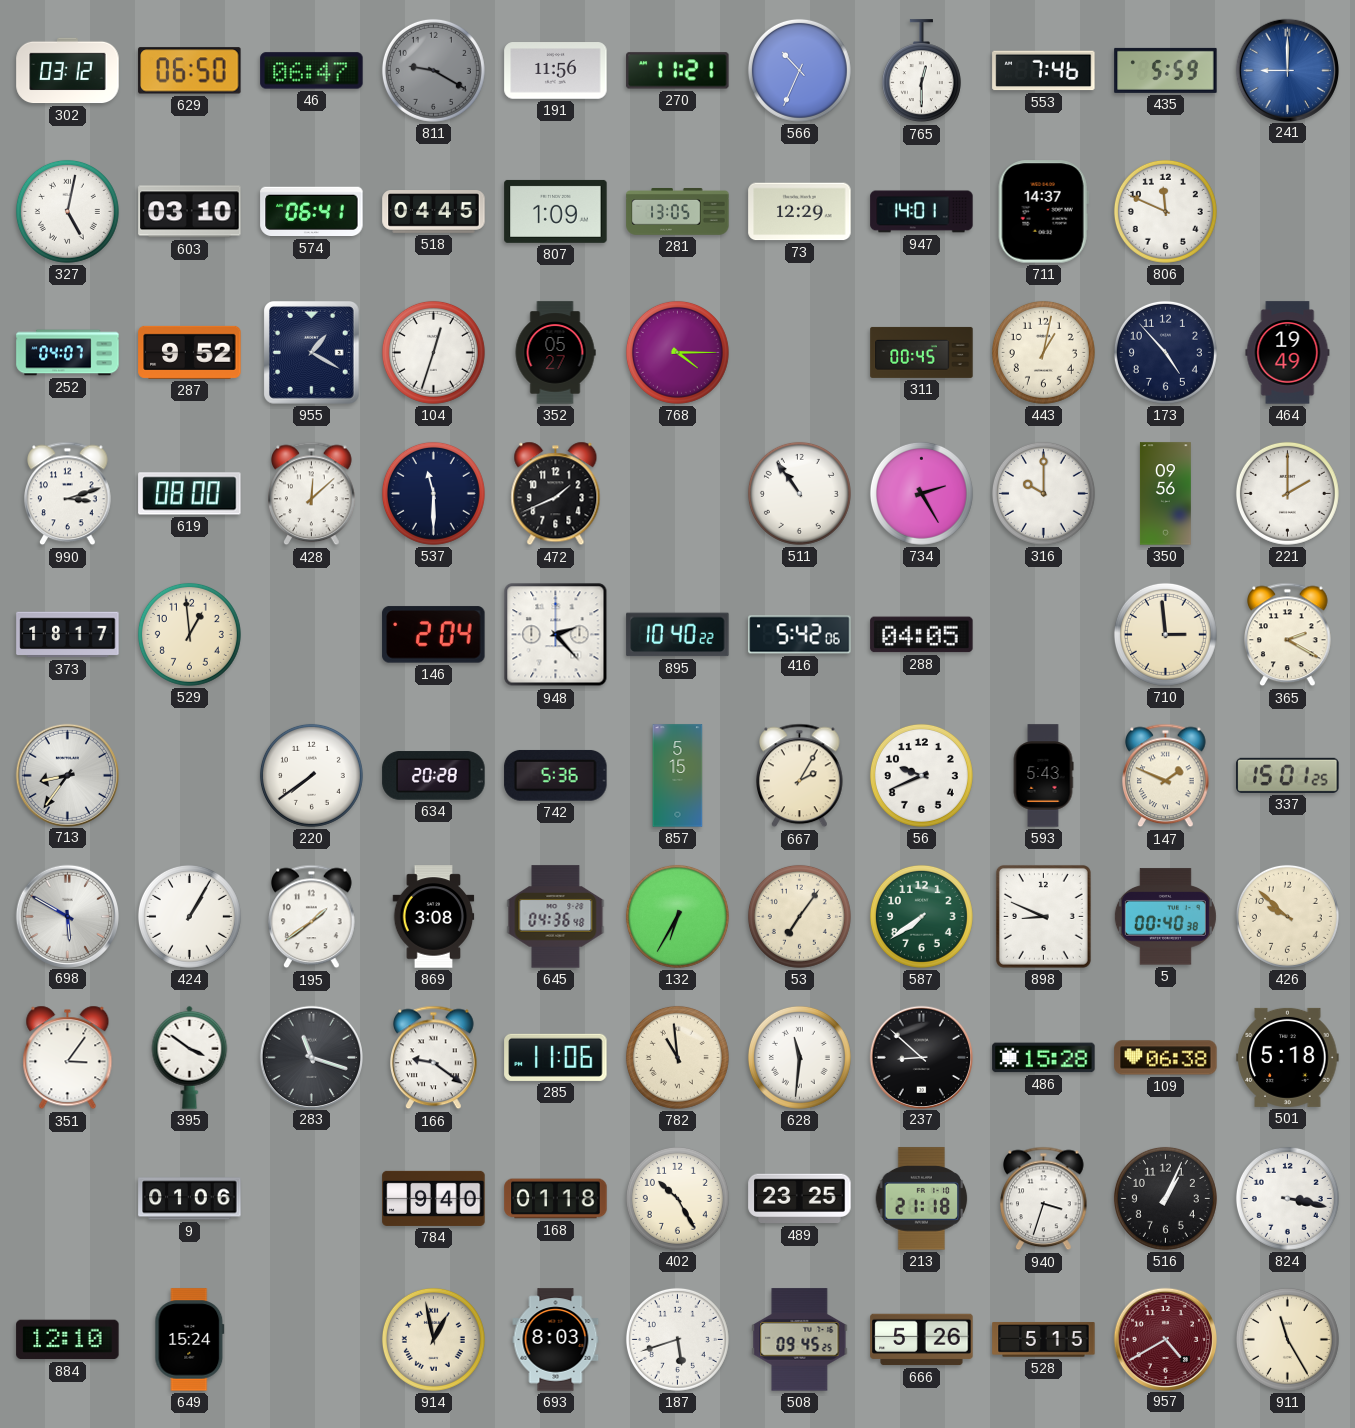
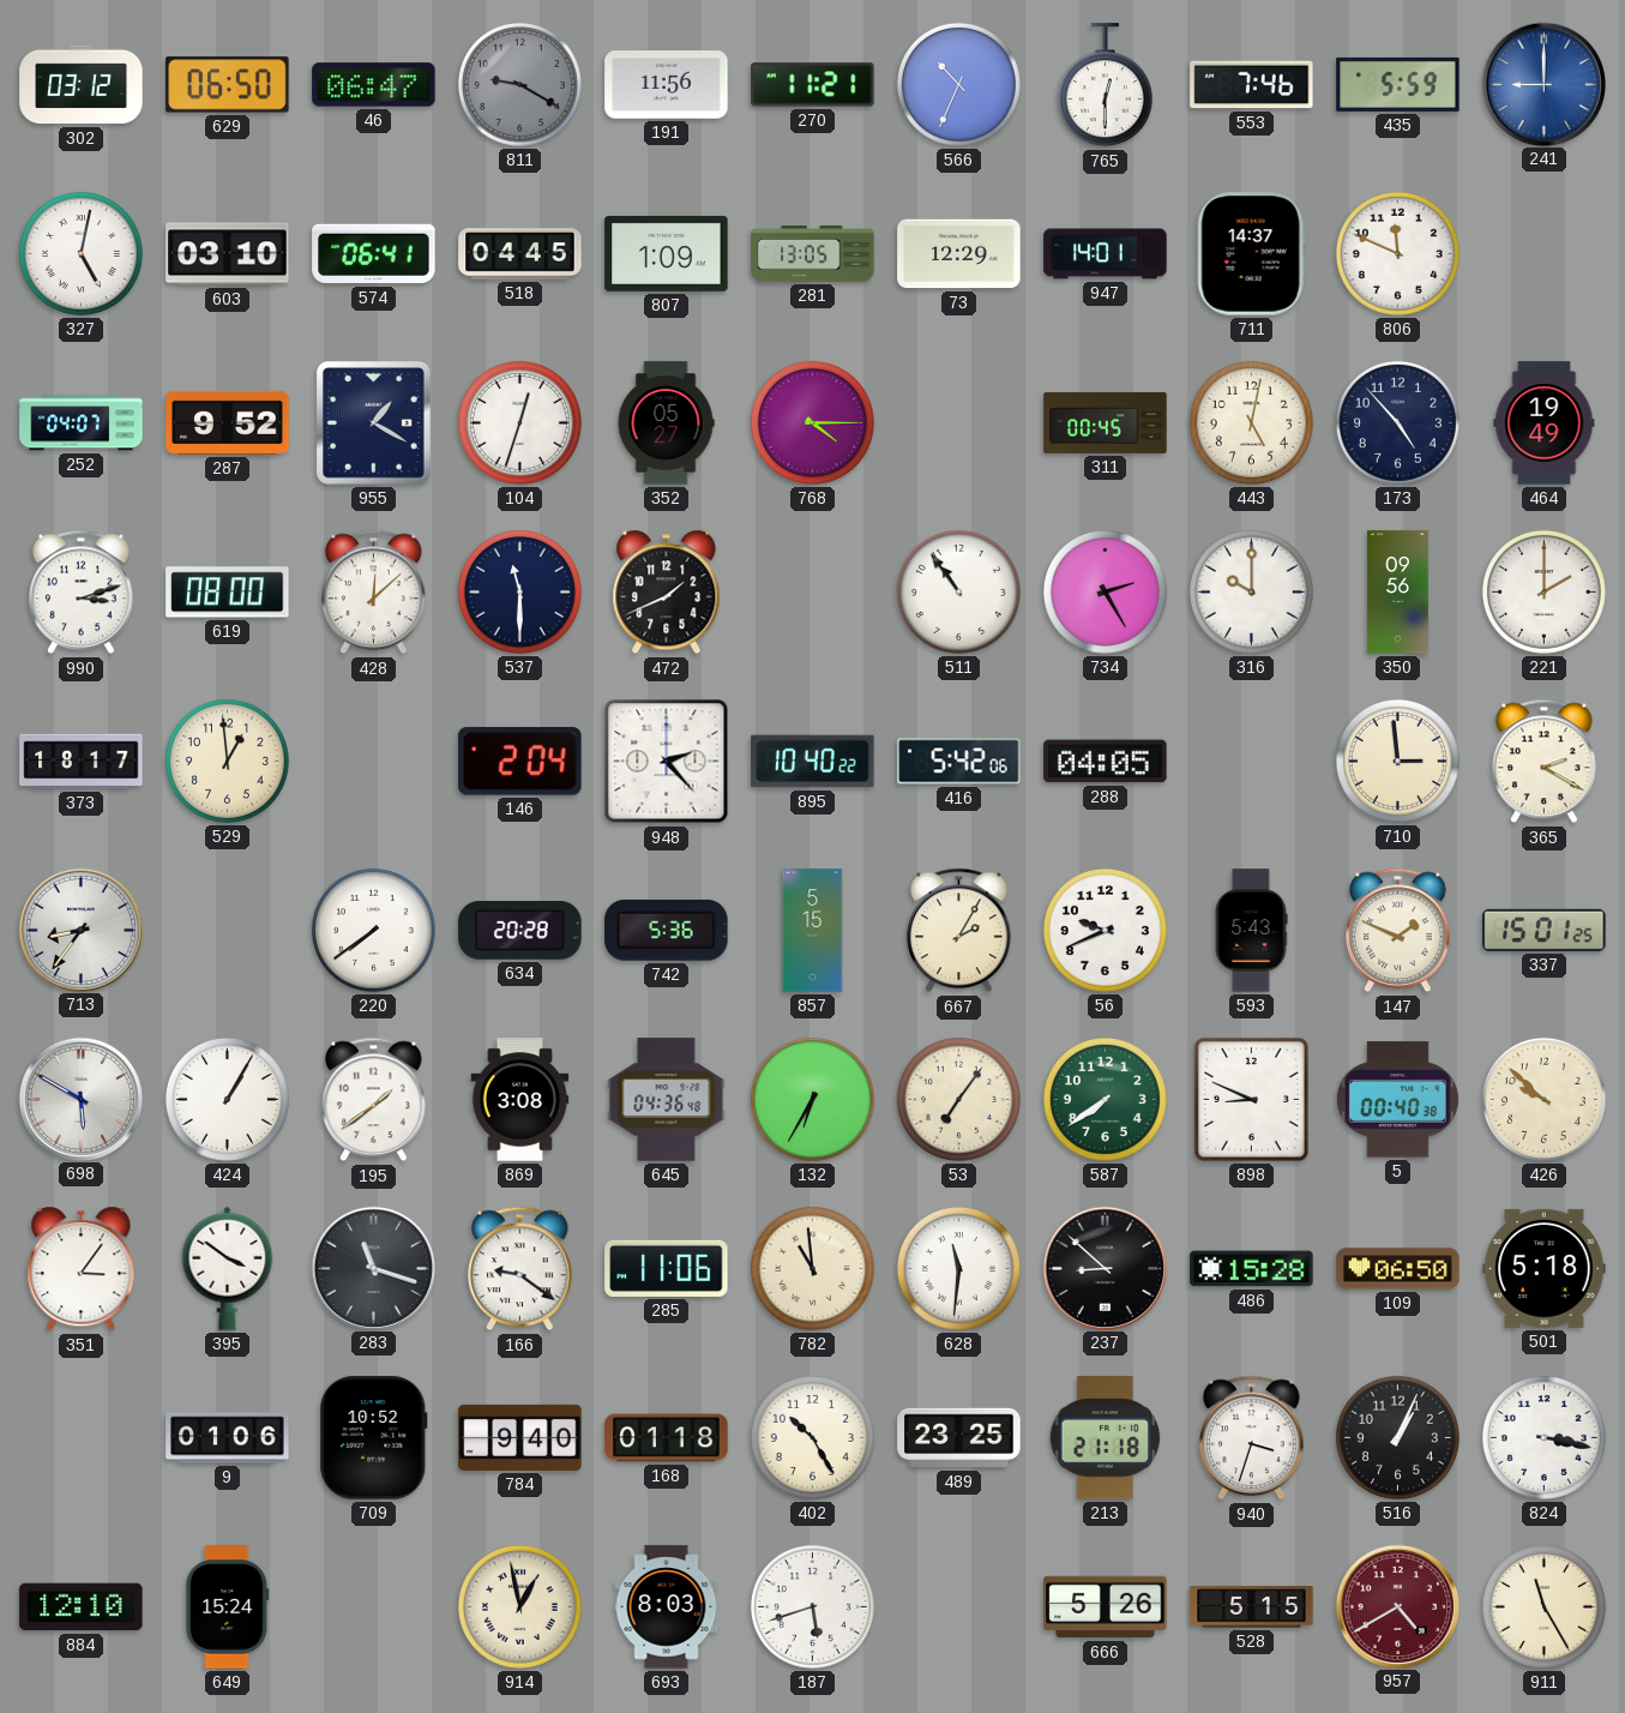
443: 1:02 -> 5:02
109: 06:38 -> 06:50
709: none -> 10:52
508: 09:45 -> none
